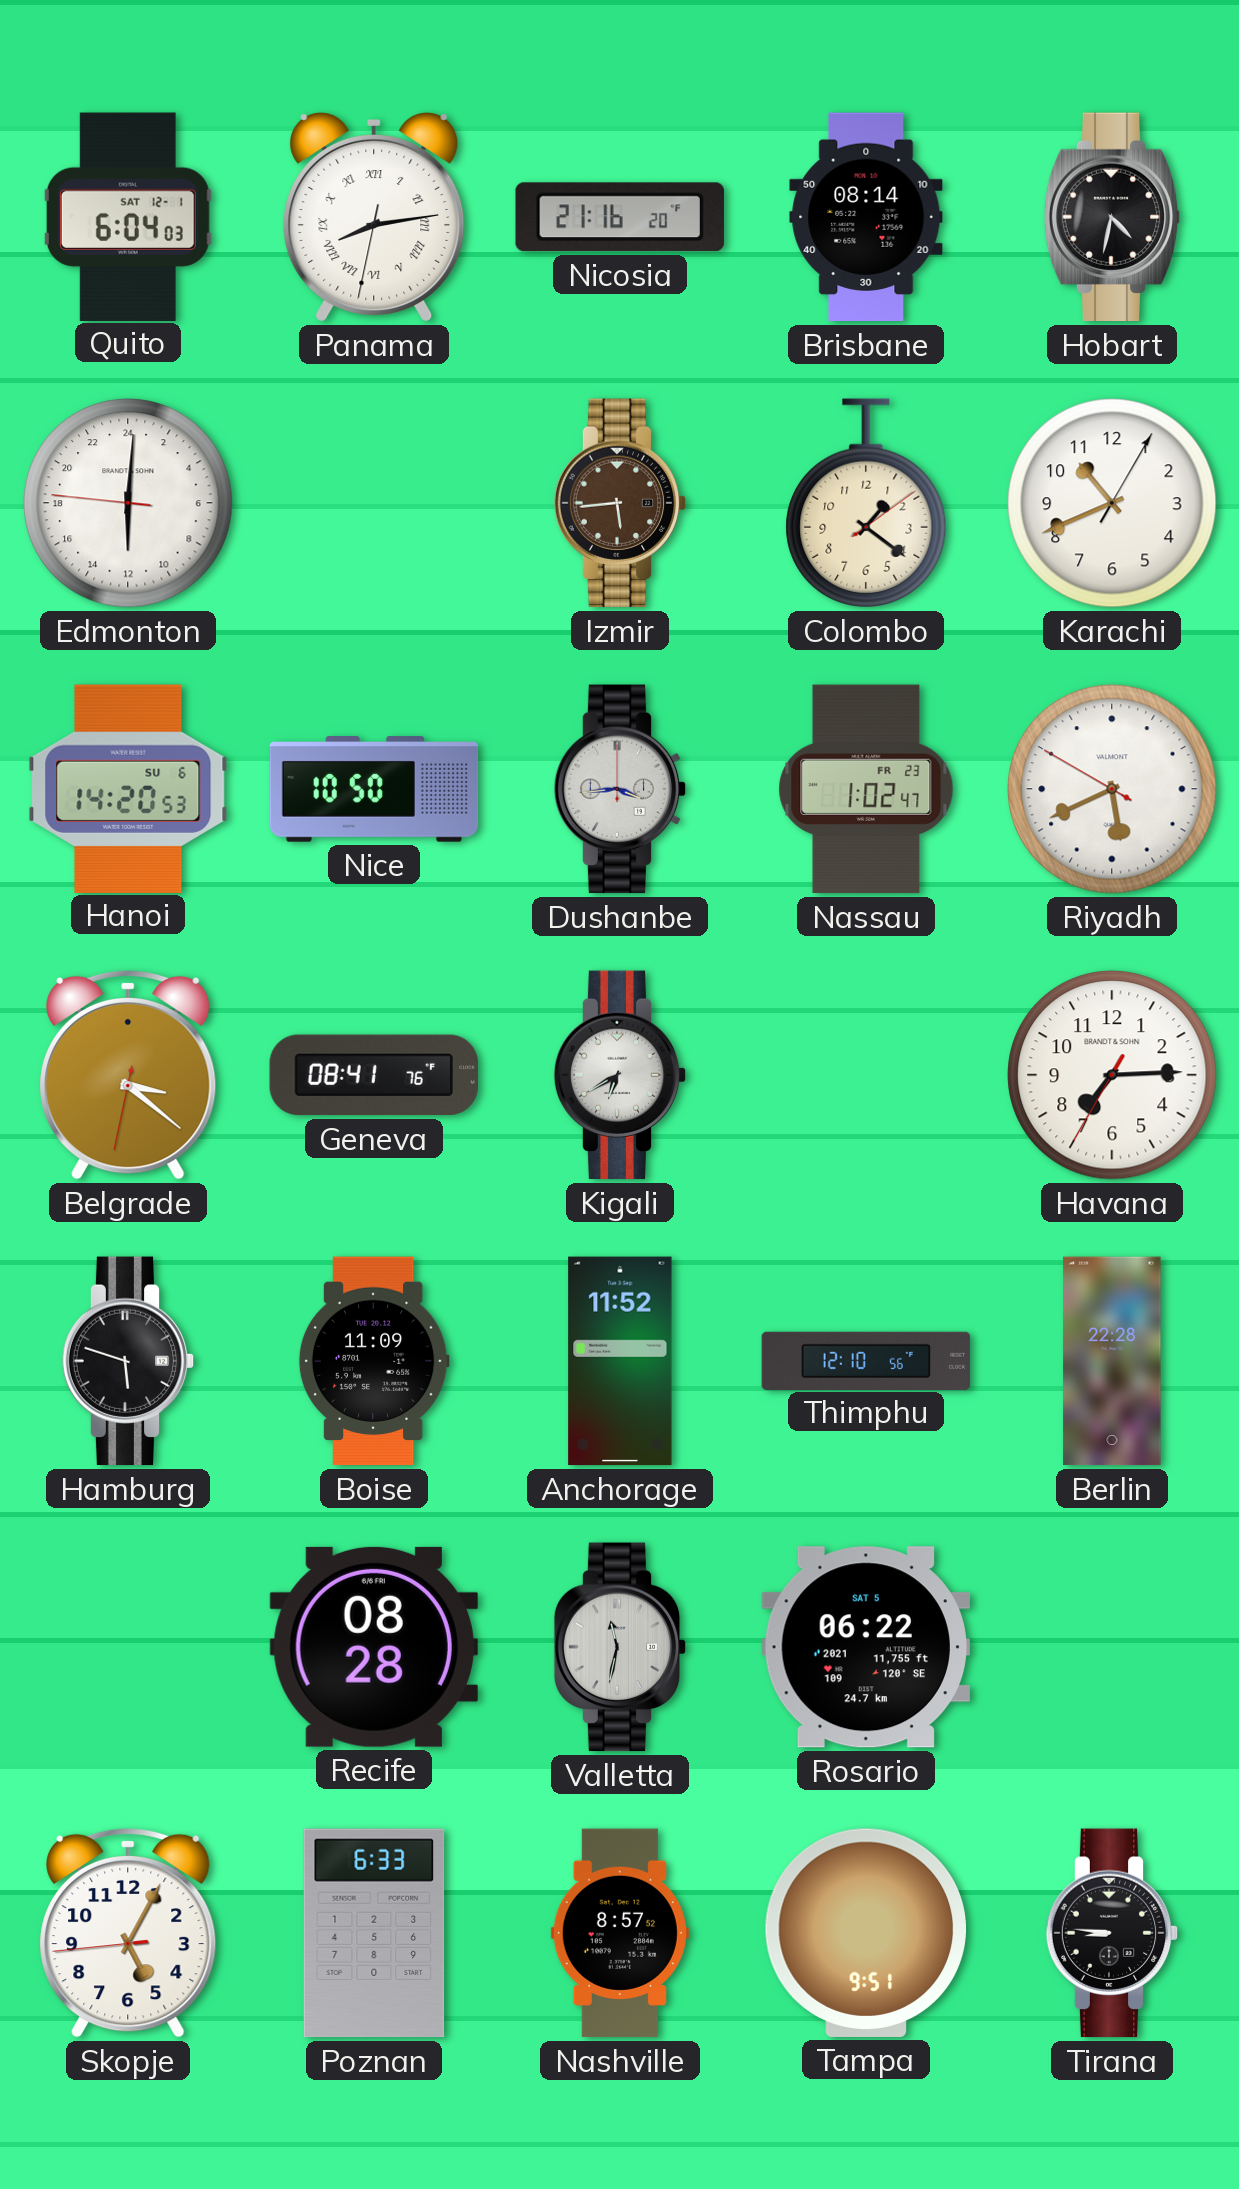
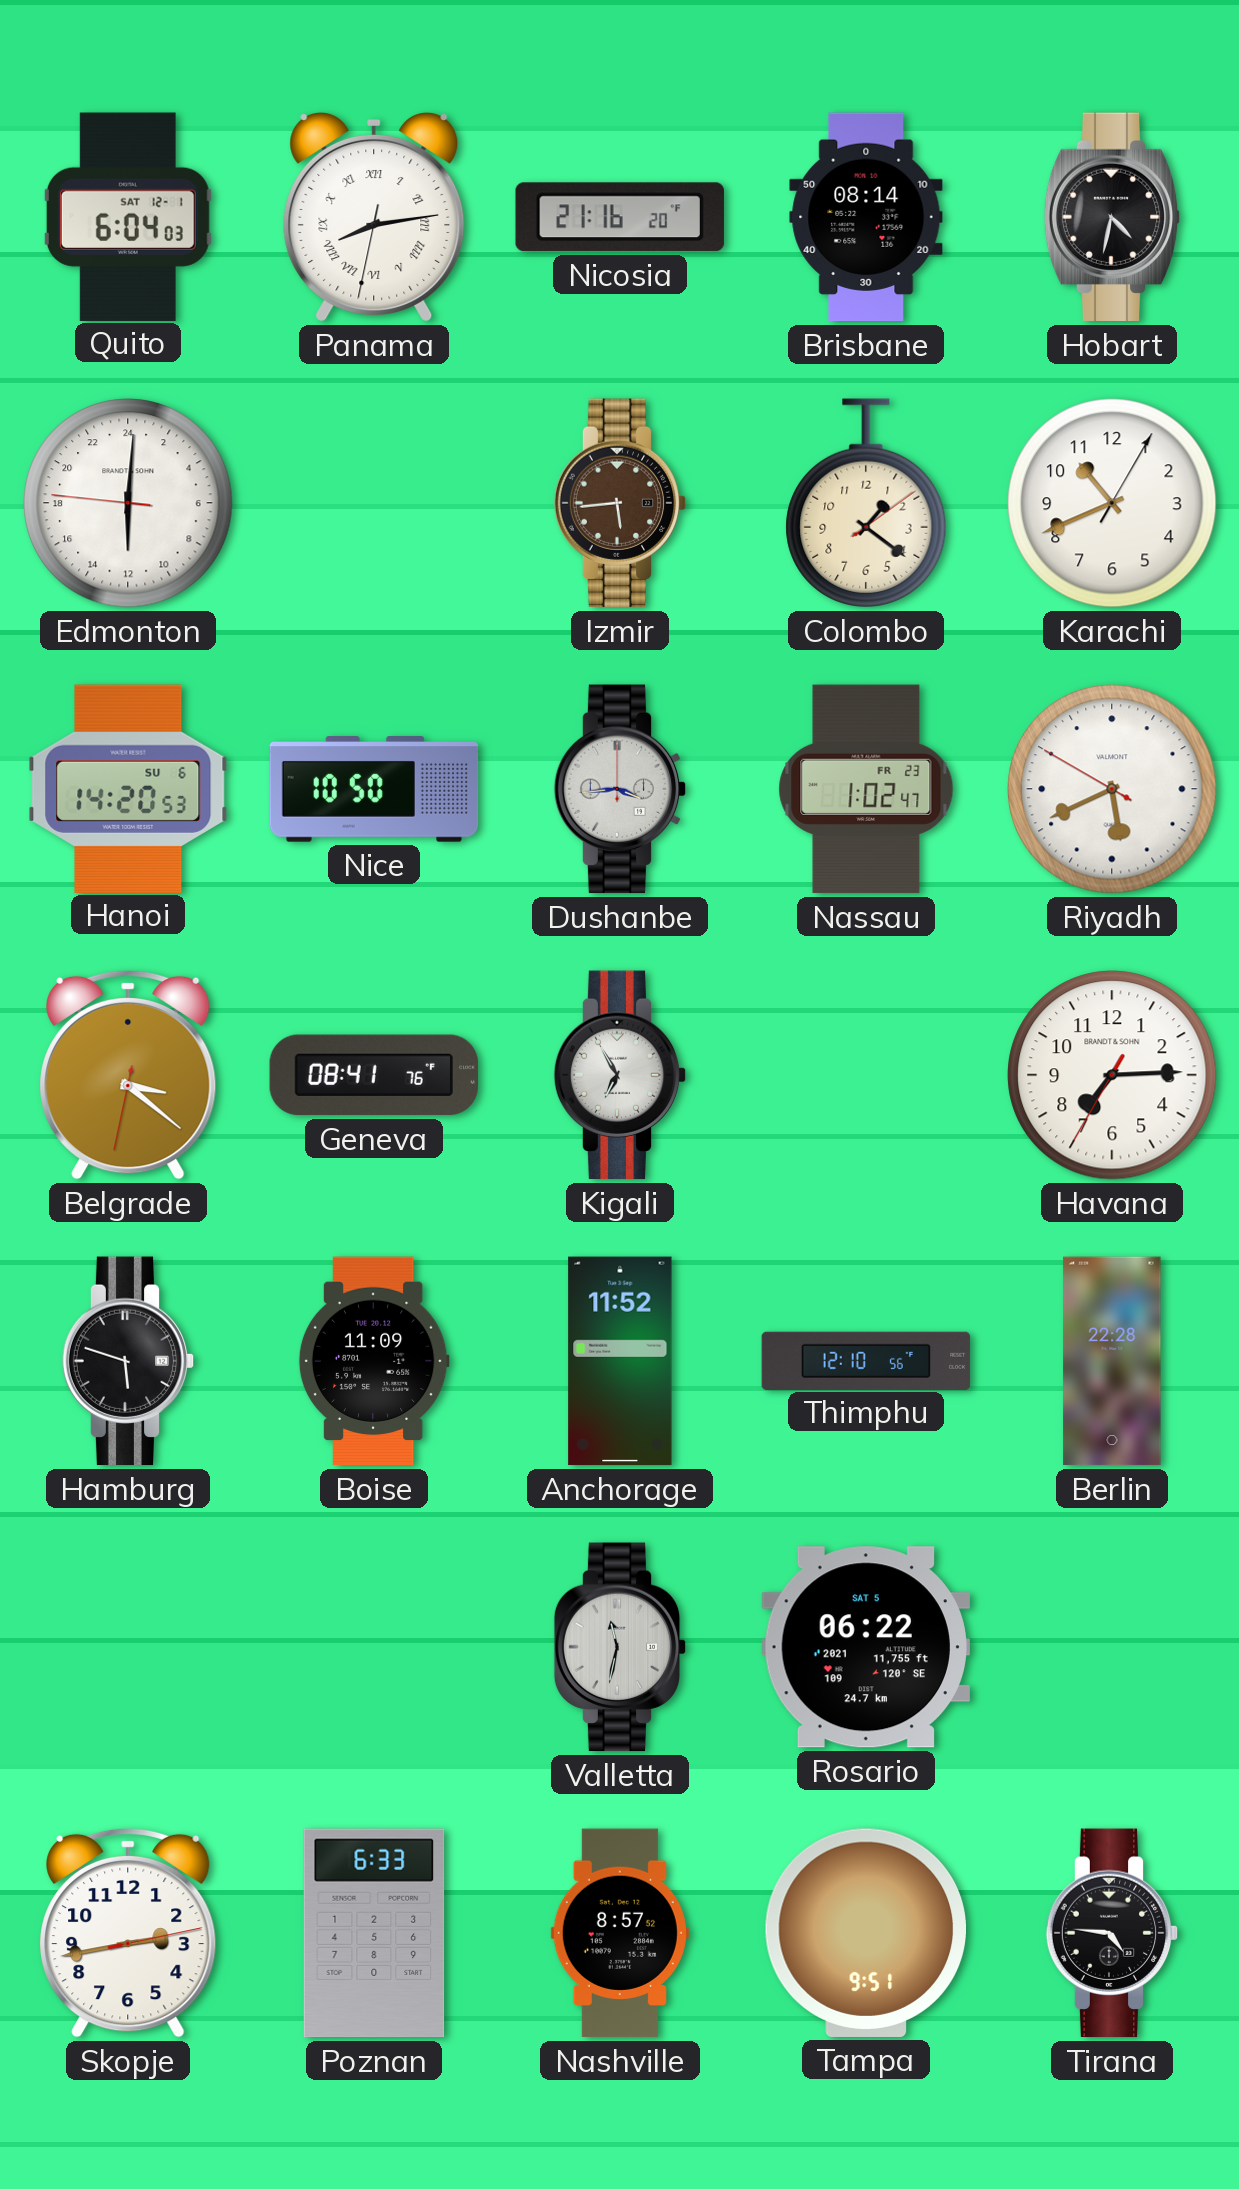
Kigali: 6:40 -> 6:55
Recife: 08:28 -> none
Skopje: 5:04 -> 2:43
Tirana: 8:46 -> 4:46
